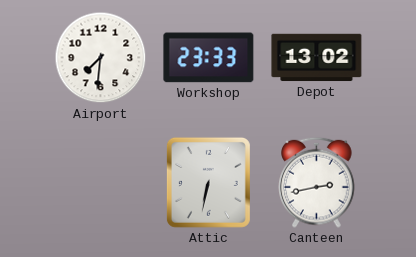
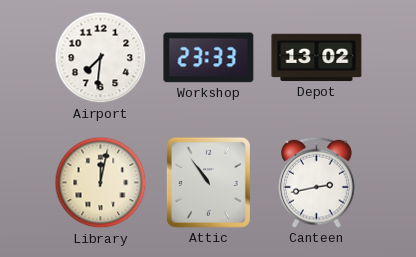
Library: none -> 12:02
Attic: 6:32 -> 10:54
